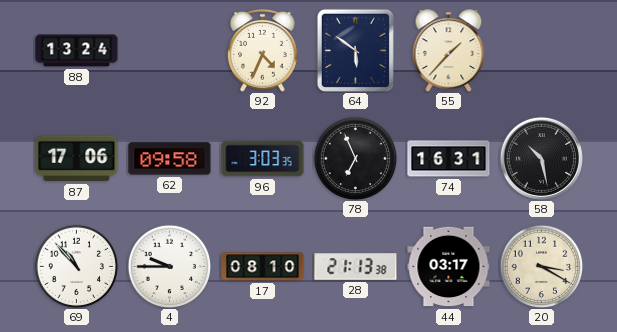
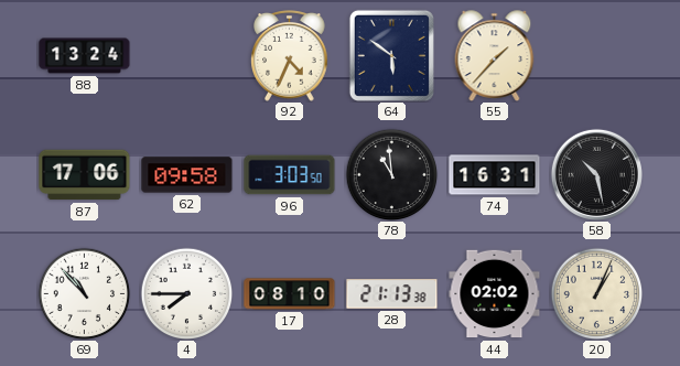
96: 3:03:35 -> 3:03:50
78: 6:56 -> 10:59
4: 9:45 -> 7:45
44: 03:17 -> 02:02
20: 3:20 -> 1:04
